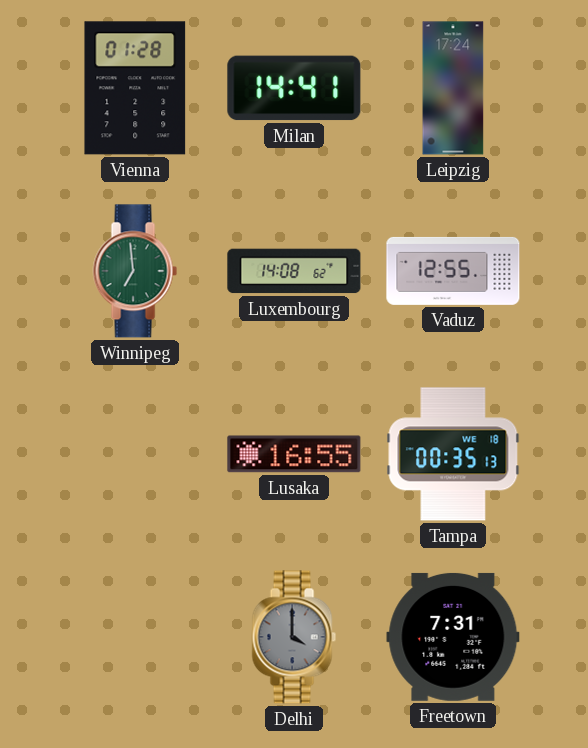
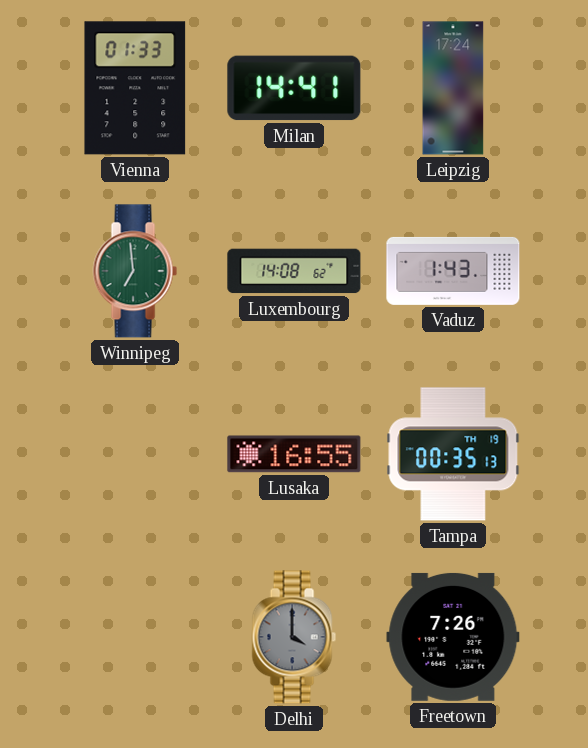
Vienna: 01:28 -> 01:33
Vaduz: 12:55 -> 1:43
Tampa date: WE 18 -> TH 19
Freetown: 7:31 -> 7:26
